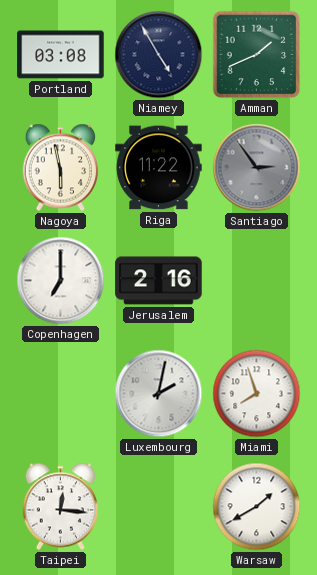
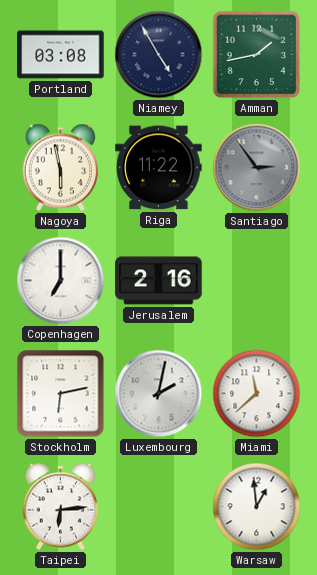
Amman: 1:41 -> 1:43
Stockholm: none -> 6:13
Miami: 7:57 -> 11:38
Taipei: 12:16 -> 6:14
Warsaw: 1:40 -> 12:59
